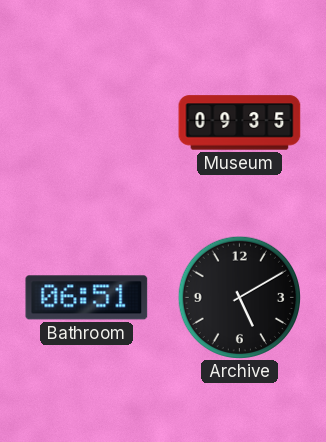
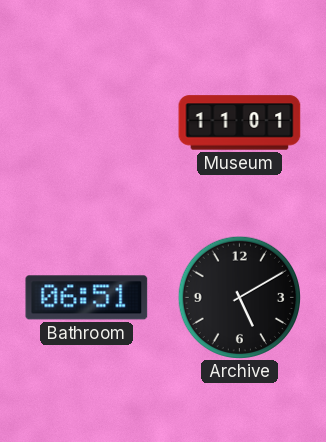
Museum: 09:35 -> 11:01
